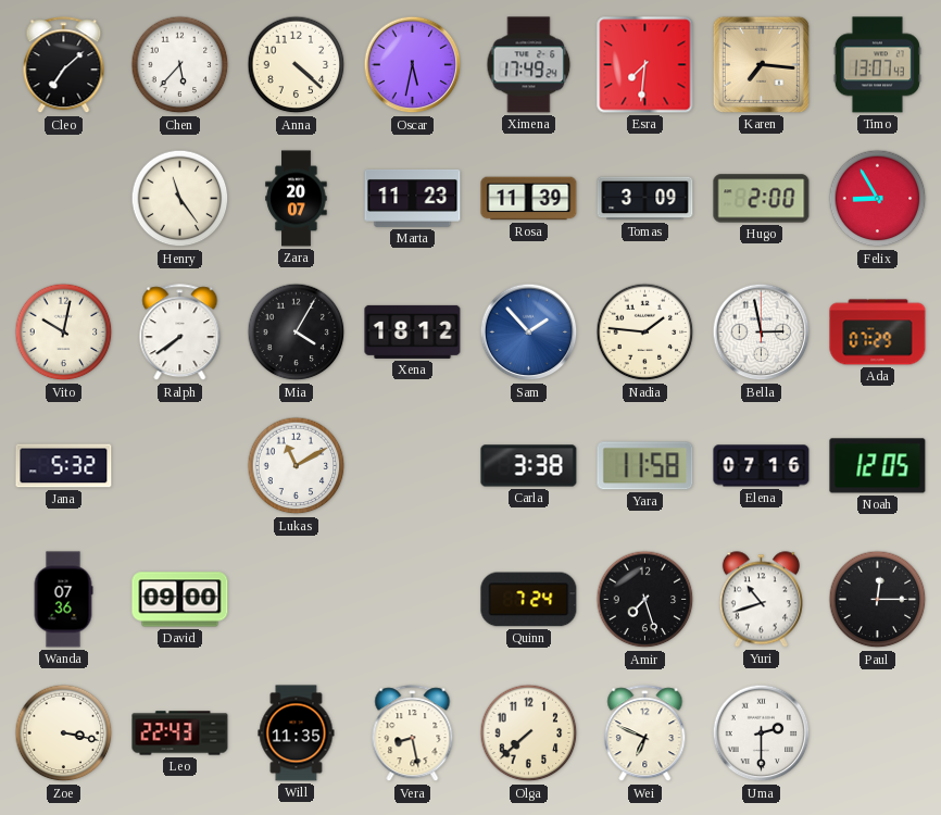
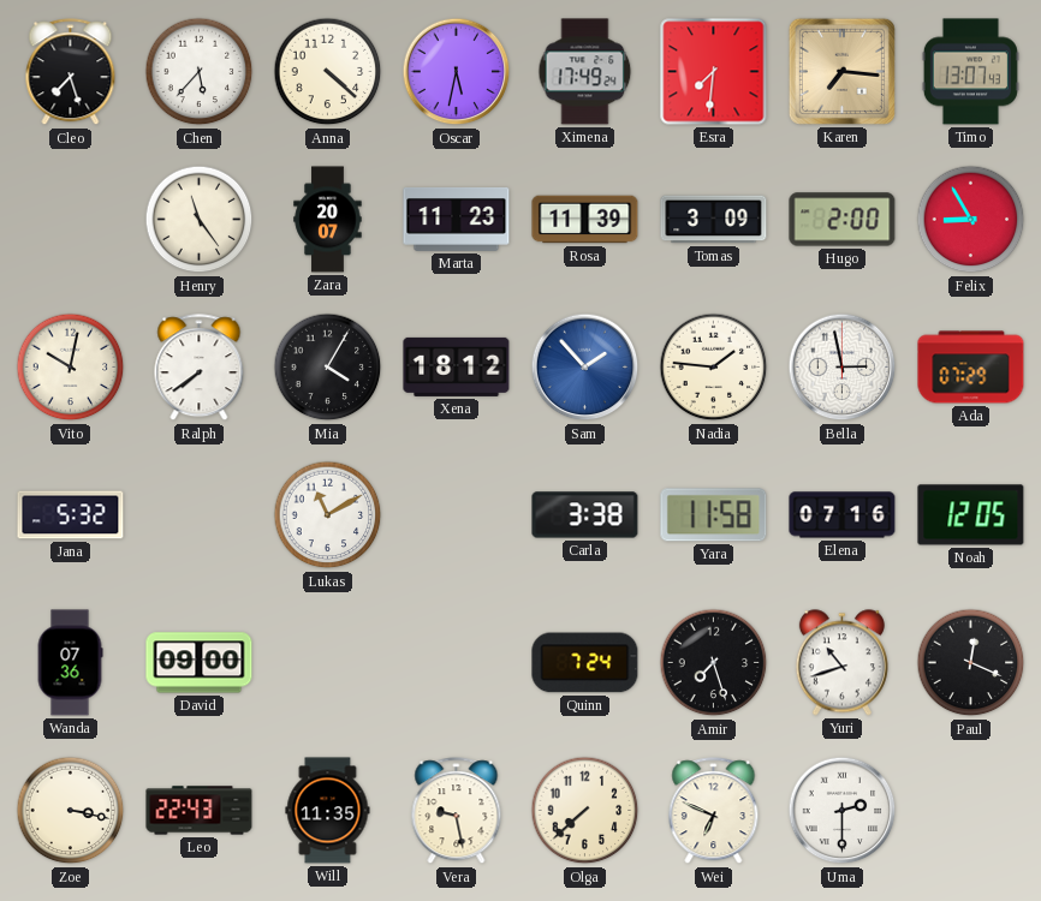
Cleo: 7:08 -> 7:27
Paul: 12:15 -> 12:19
Vera: 8:28 -> 9:28
